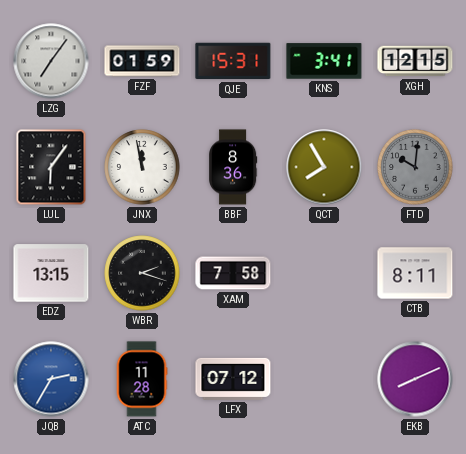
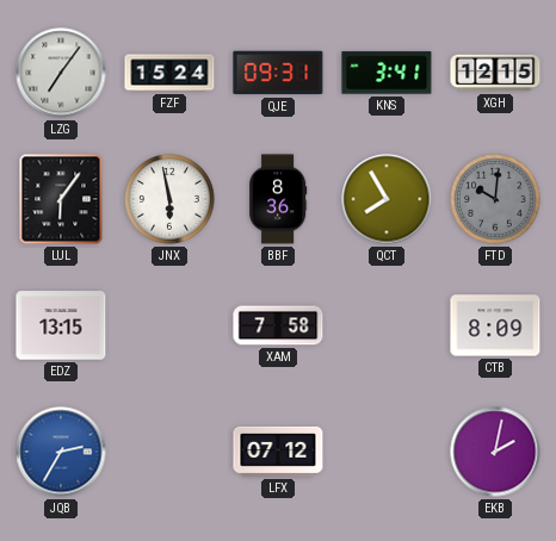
FZF: 01:59 -> 15:24
QJE: 15:31 -> 09:31
JNX: 11:58 -> 5:58
WBR: 2:18 -> none
CTB: 8:11 -> 8:09
ATC: 11:28 -> none
EKB: 8:11 -> 2:02
